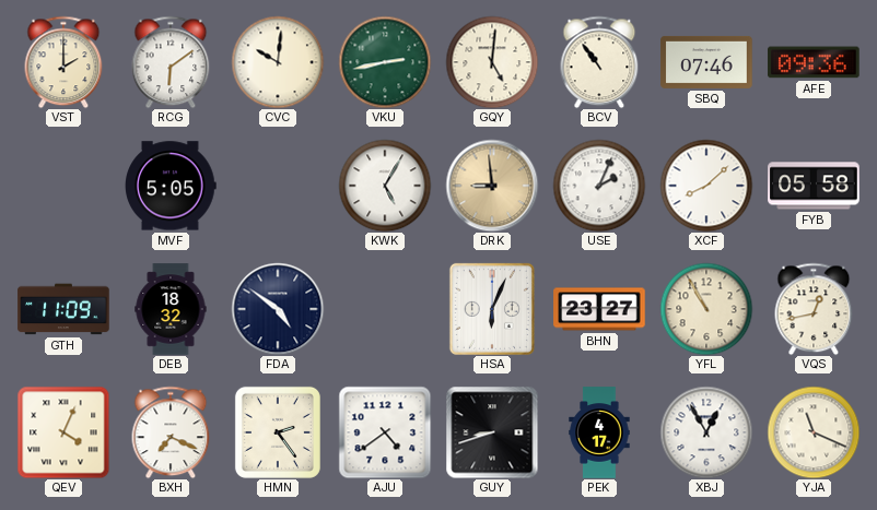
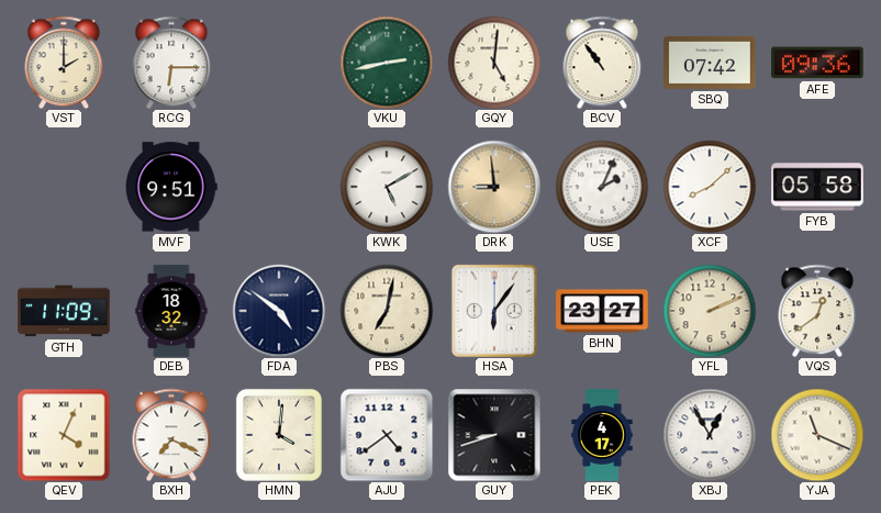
RCG: 6:09 -> 6:15
CVC: 10:01 -> none
SBQ: 07:46 -> 07:42
MVF: 5:05 -> 9:51
KWK: 5:05 -> 5:10
PBS: none -> 7:02
HSA: 6:04 -> 6:06
YFL: 10:55 -> 2:11
VQS: 12:43 -> 12:39
HMN: 2:24 -> 4:01
